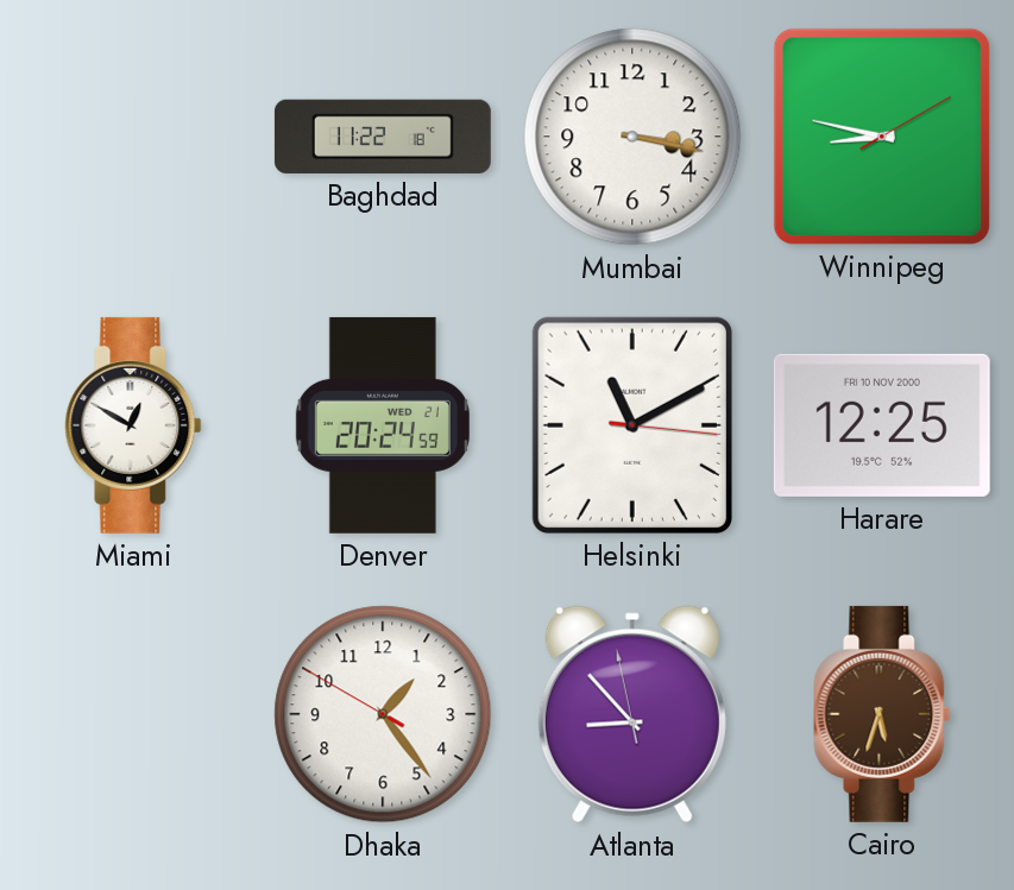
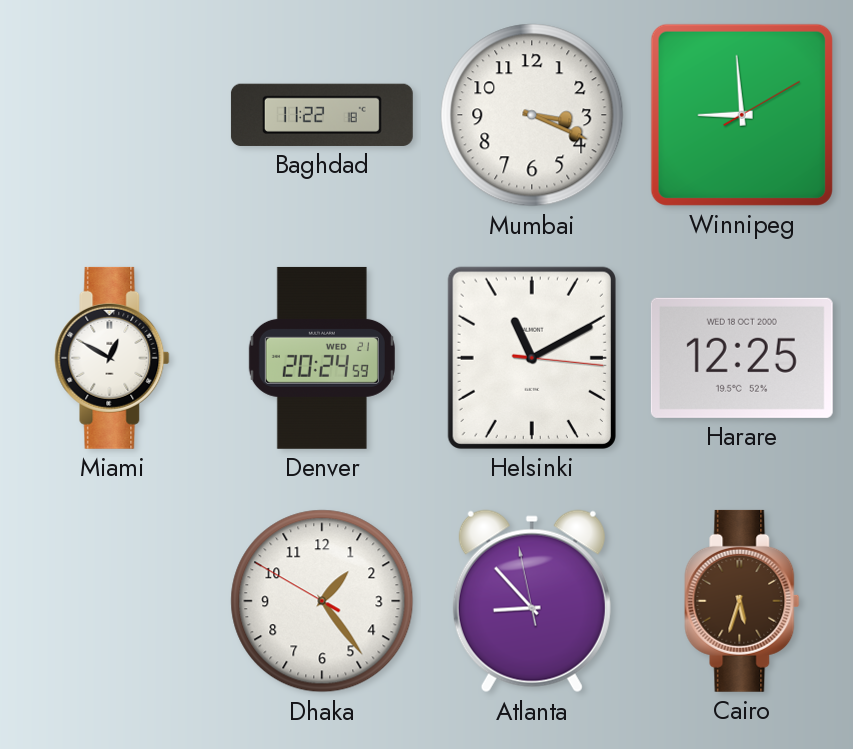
Mumbai: 3:17 -> 3:19
Winnipeg: 8:47 -> 8:59
Harare date: FRI 10 NOV 2000 -> WED 18 OCT 2000
